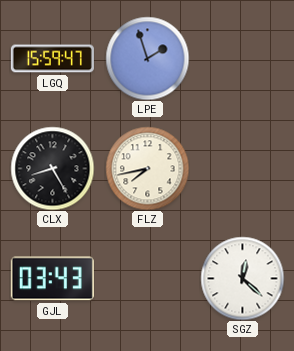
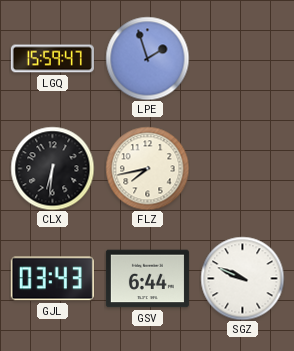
CLX: 8:25 -> 6:31
GSV: none -> 6:44
SGZ: 12:22 -> 9:49
